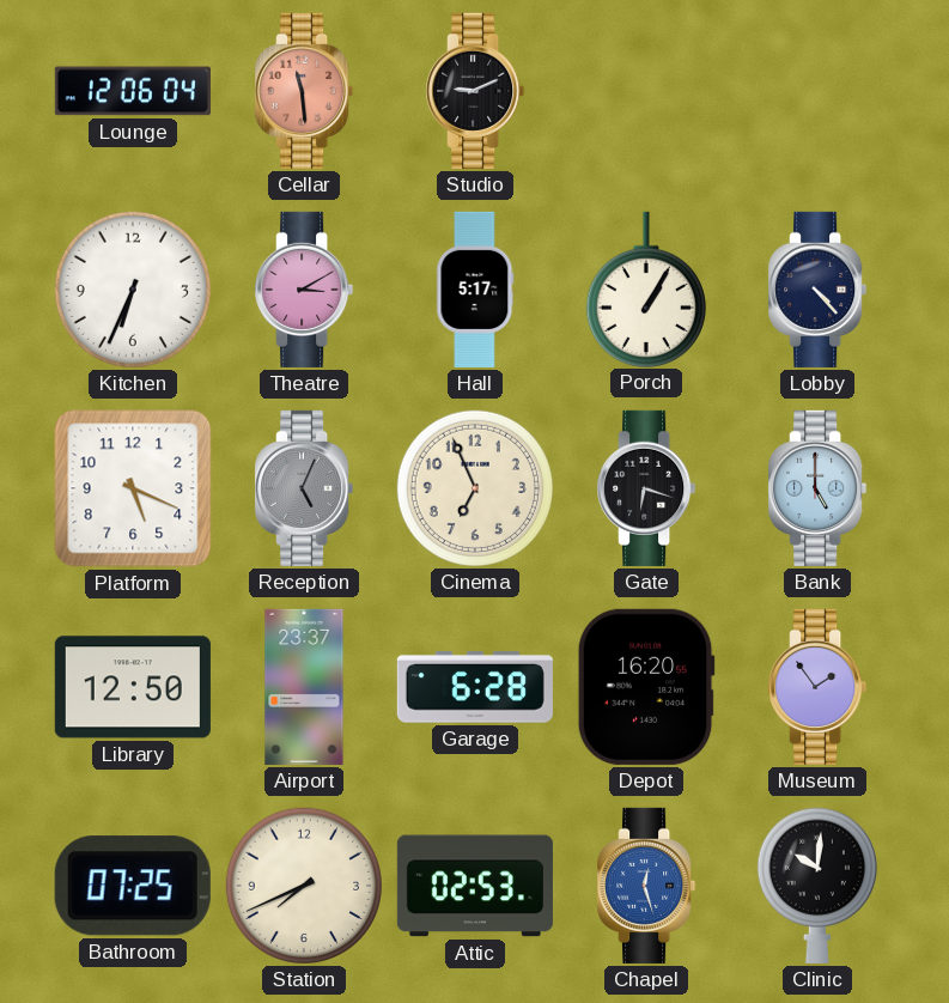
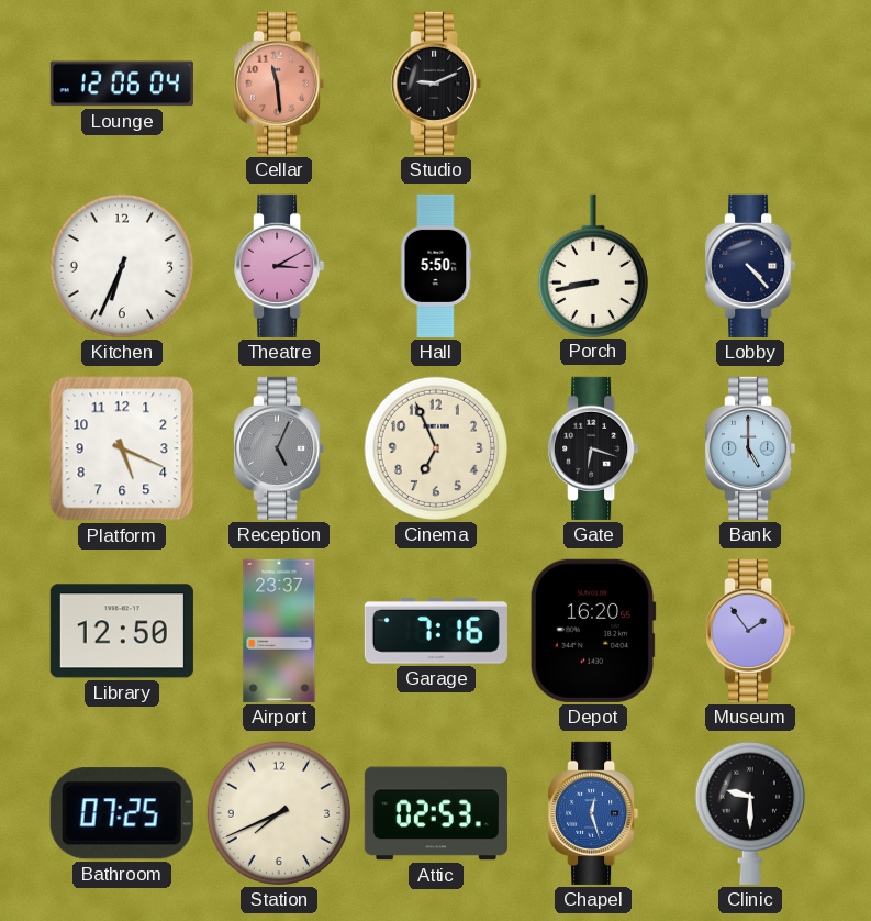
Hall: 5:17 -> 5:50
Porch: 1:05 -> 8:43
Garage: 6:28 -> 7:16
Clinic: 10:01 -> 9:30
